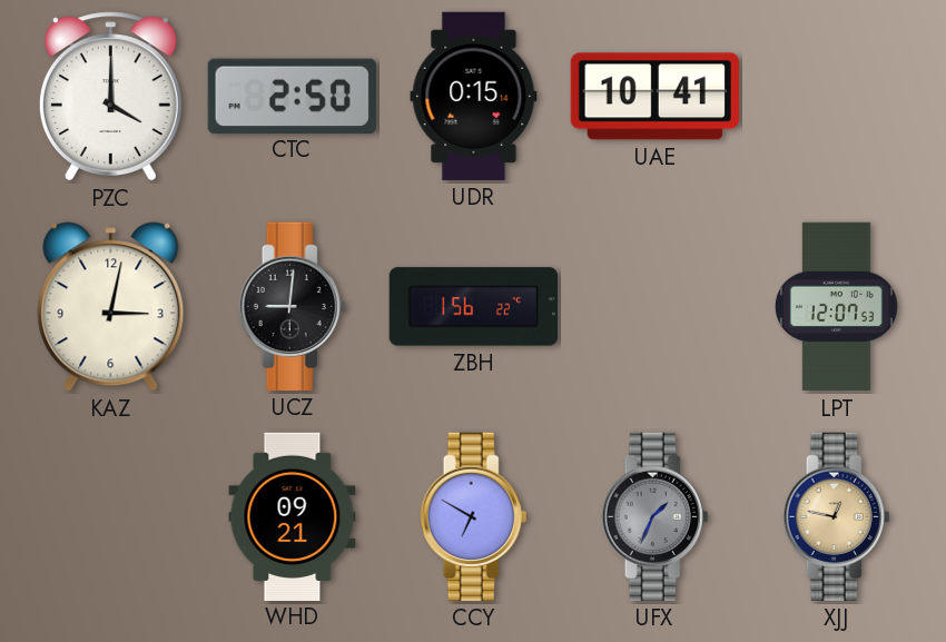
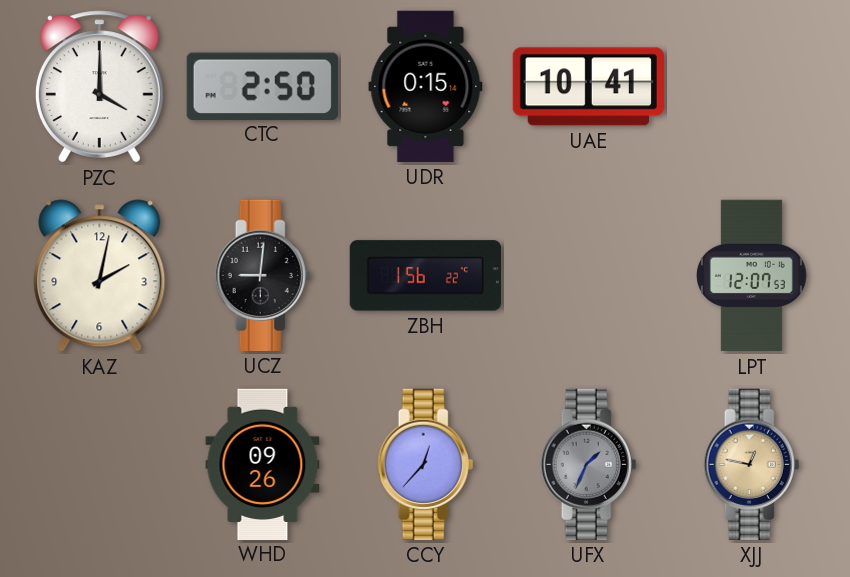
KAZ: 3:02 -> 2:02
WHD: 09:21 -> 09:26
CCY: 6:50 -> 12:37
